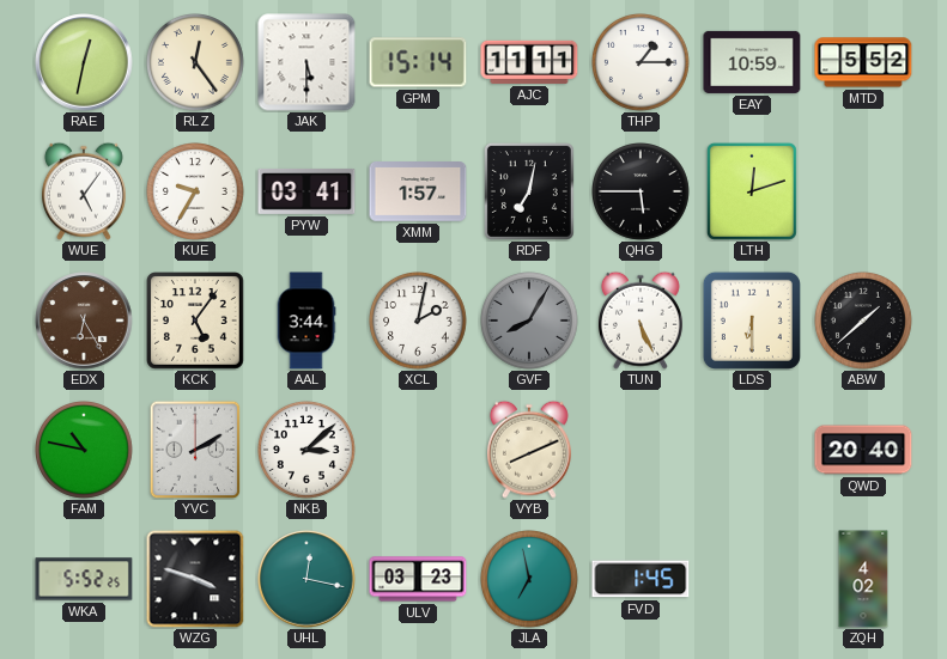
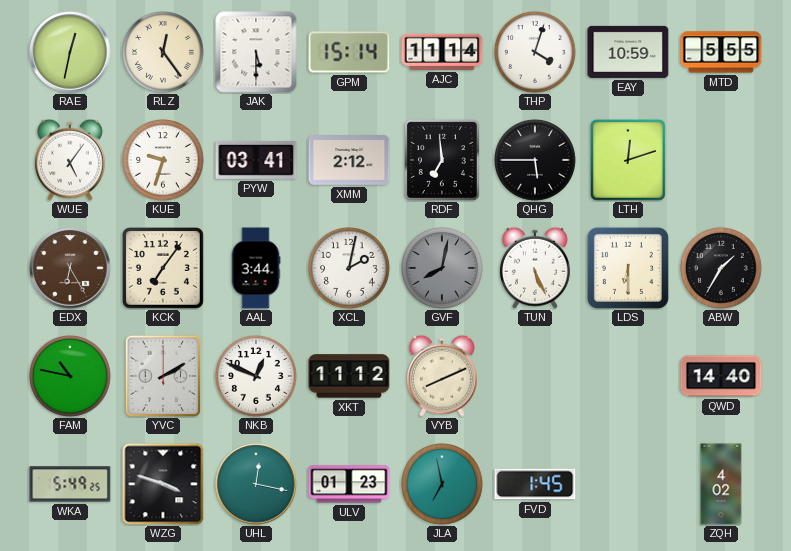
AJC: 11:11 -> 11:14
THP: 1:15 -> 4:03
MTD: 5:52 -> 5:55
KUE: 9:35 -> 9:33
XMM: 1:57 -> 2:12
RDF: 7:02 -> 6:59
KCK: 5:06 -> 7:06
GVF: 8:05 -> 8:02
ABW: 1:38 -> 1:35
NKB: 3:08 -> 12:49
XKT: none -> 11:12
QWD: 20:40 -> 14:40
WKA: 5:52 -> 5:49
ULV: 03:23 -> 01:23
